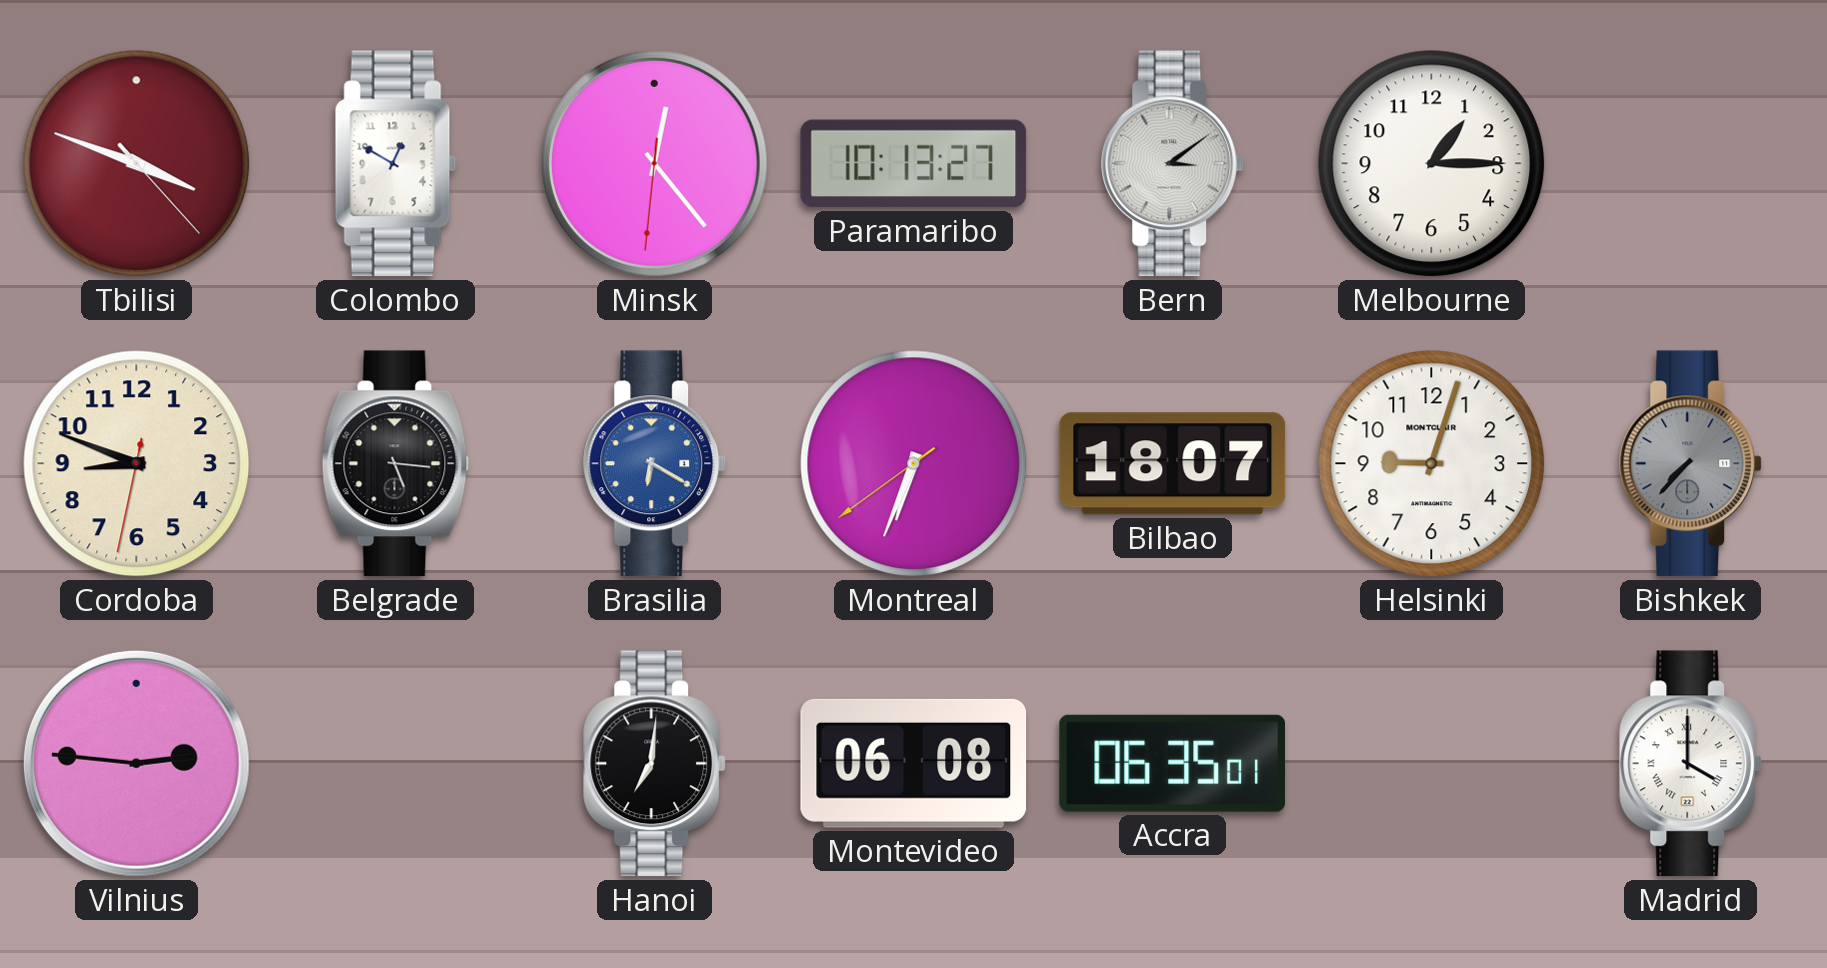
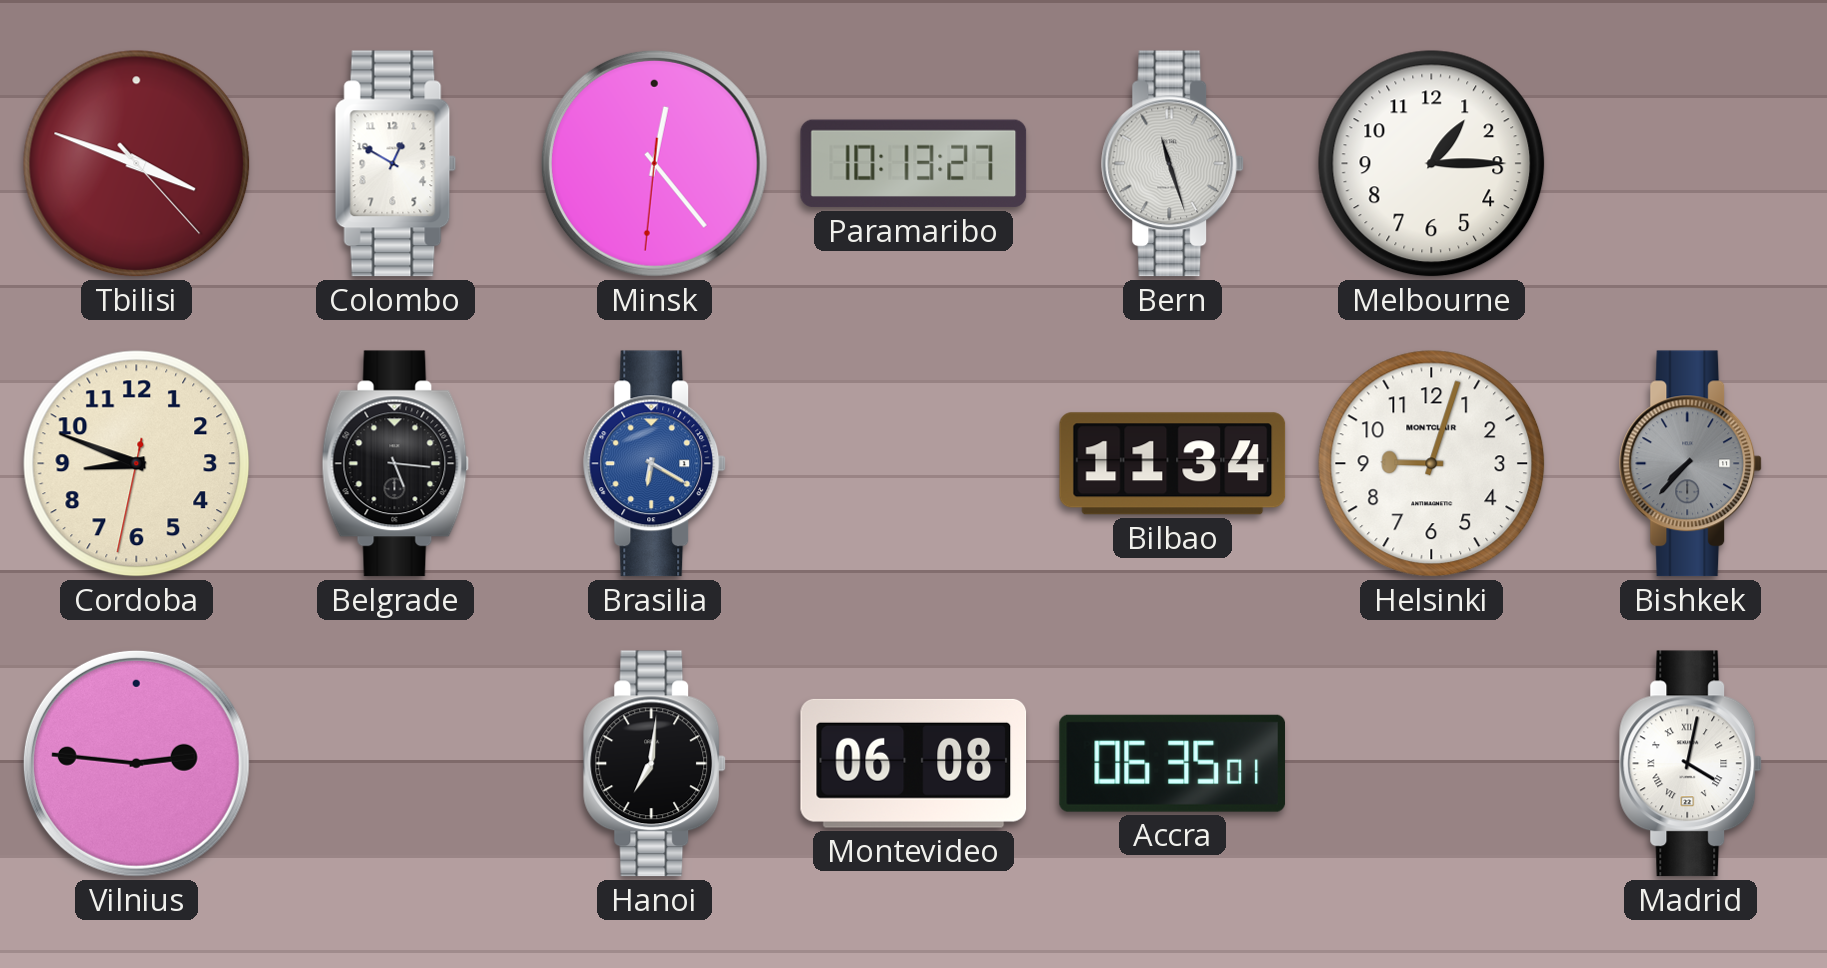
Bern: 3:09 -> 11:27
Montreal: 6:33 -> none
Bilbao: 18:07 -> 11:34
Madrid: 4:00 -> 4:02
